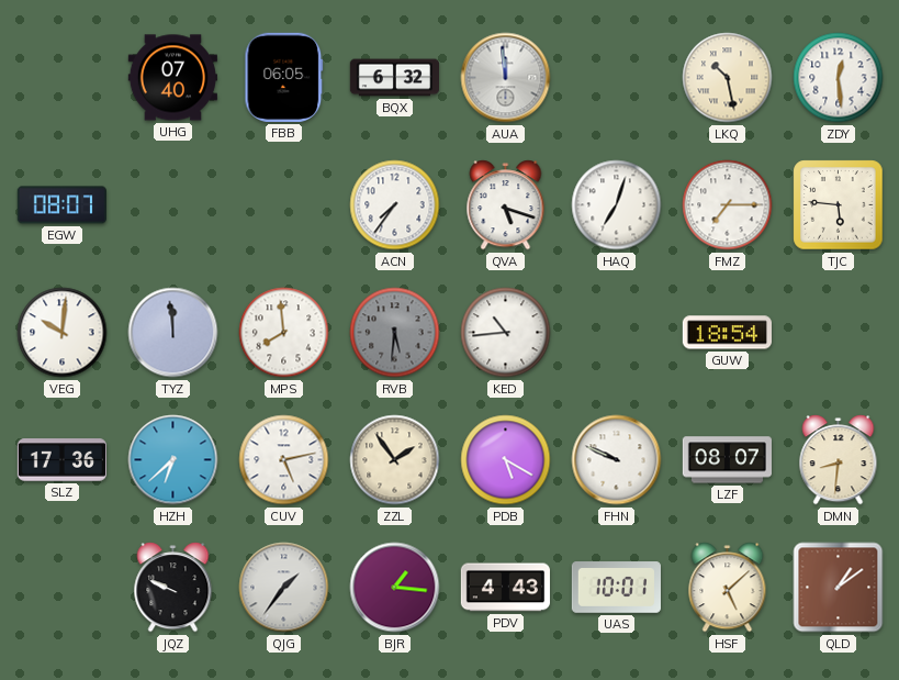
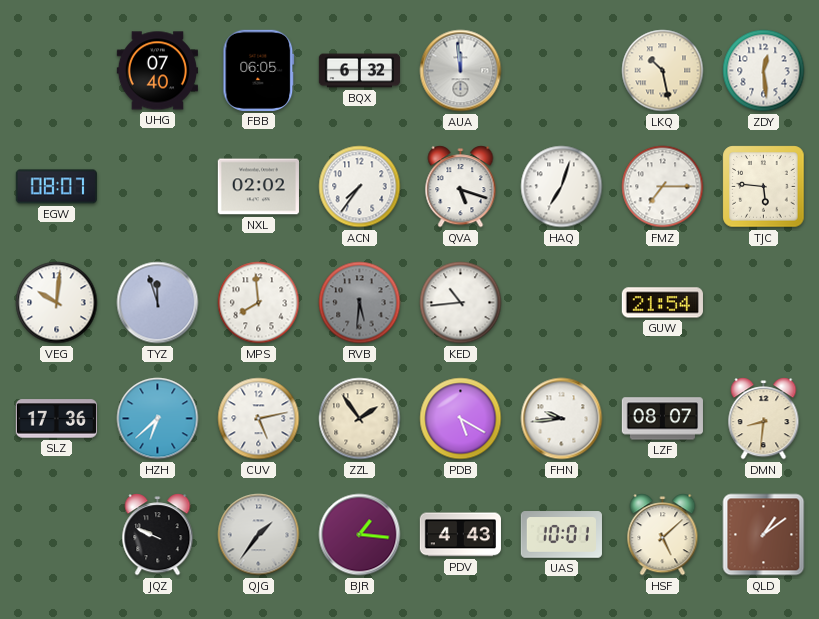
NXL: none -> 02:02
TYZ: 11:59 -> 11:57
GUW: 18:54 -> 21:54
FHN: 9:49 -> 9:44
